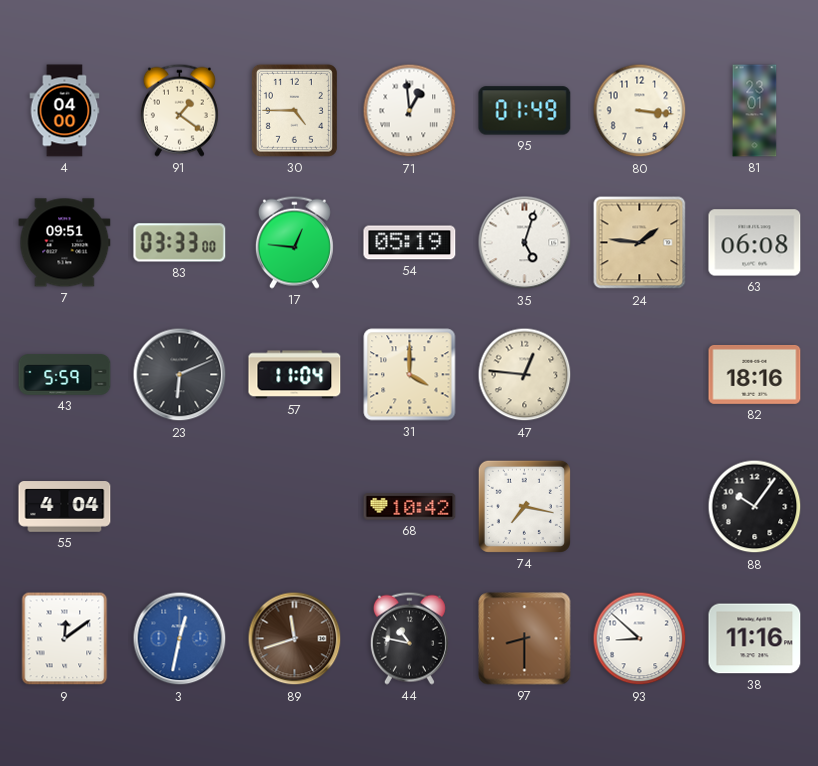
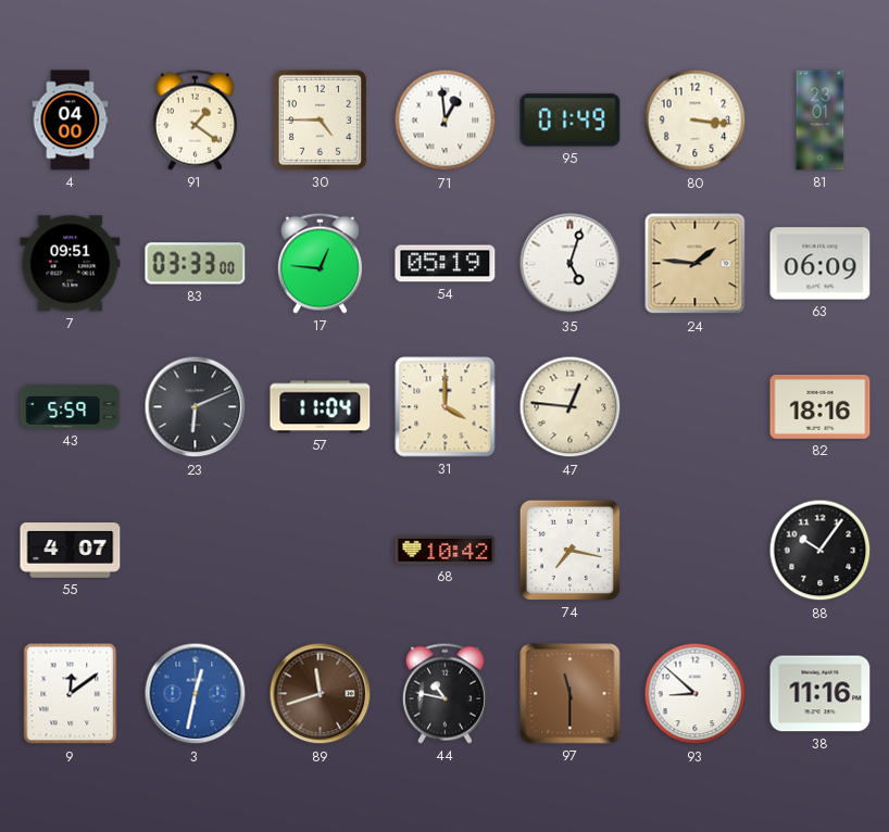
63: 06:08 -> 06:09
55: 4:04 -> 4:07
97: 8:30 -> 11:30
